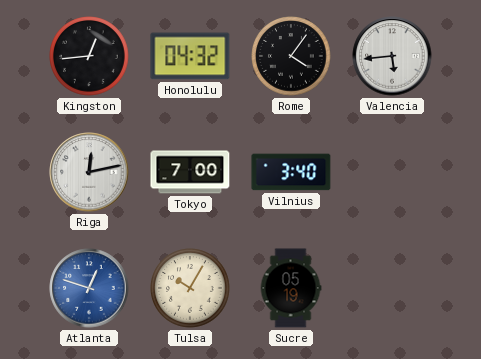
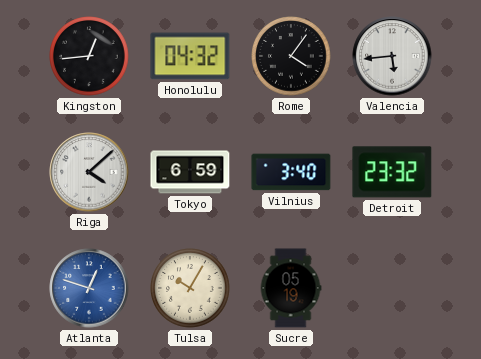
Riga: 12:13 -> 4:08
Tokyo: 7:00 -> 6:59
Detroit: none -> 23:32
